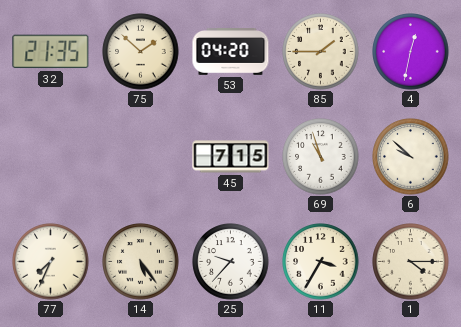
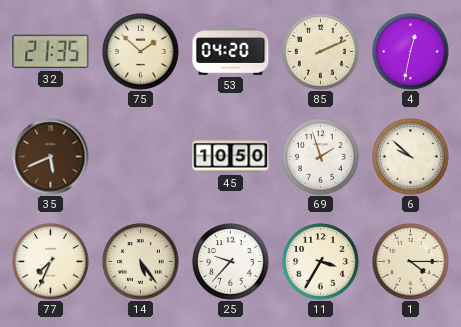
85: 1:45 -> 2:11
35: none -> 5:41
45: 7:15 -> 10:50
69: 10:57 -> 1:57
